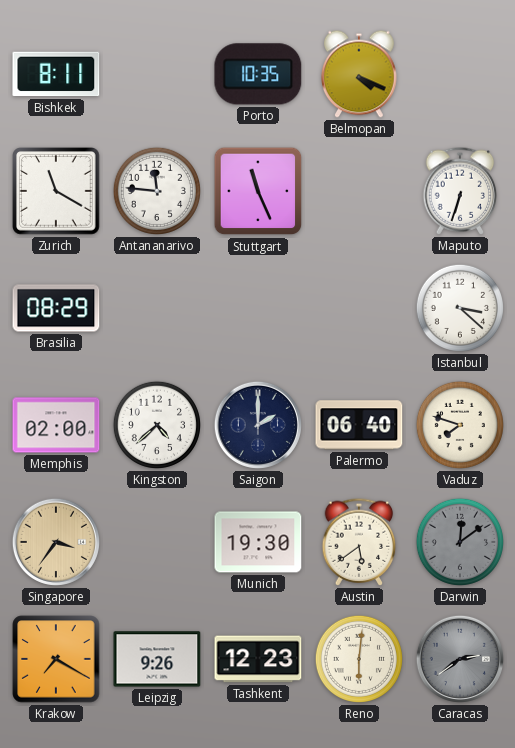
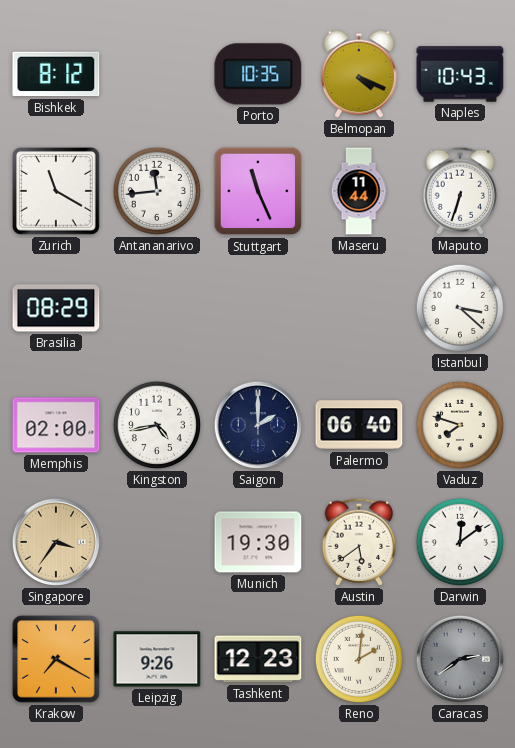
Bishkek: 8:11 -> 8:12
Naples: none -> 10:43
Antananarivo: 11:46 -> 11:44
Maseru: none -> 11:44
Kingston: 4:38 -> 4:43
Darwin dial: grey -> white
Reno: 6:01 -> 2:01
